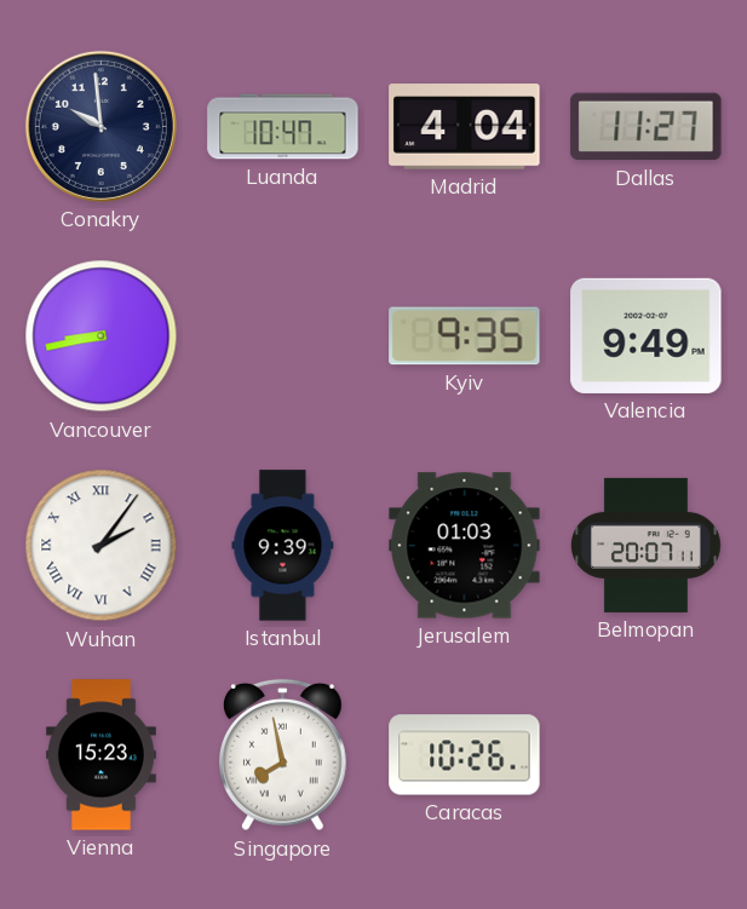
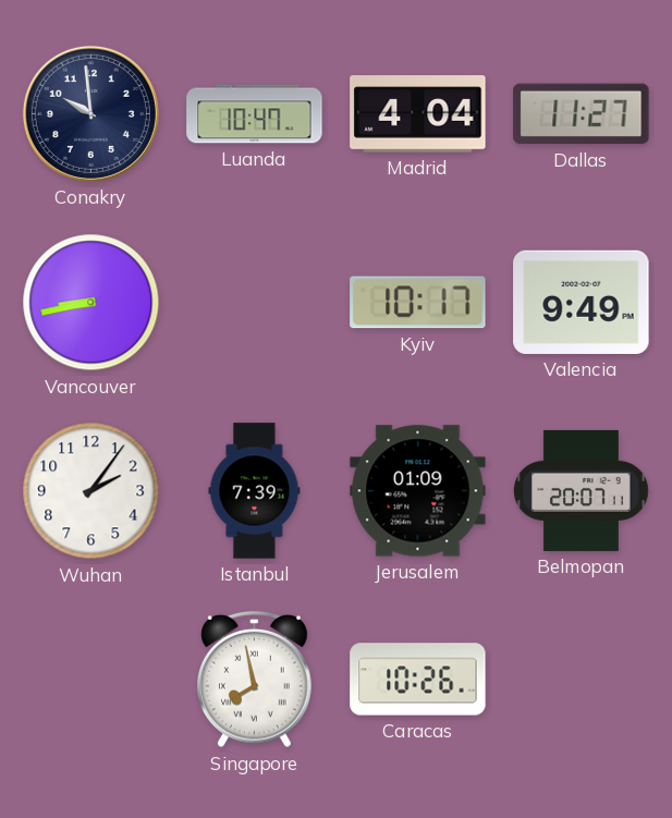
Kyiv: 9:35 -> 10:17
Wuhan numerals: Roman -> Arabic
Istanbul: 9:39 -> 7:39
Jerusalem: 01:03 -> 01:09
Vienna: 15:23 -> none
